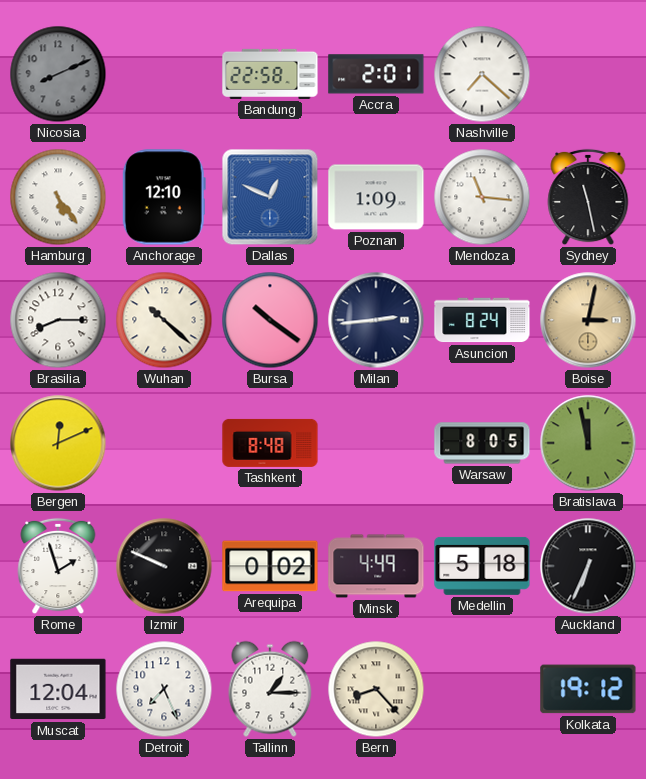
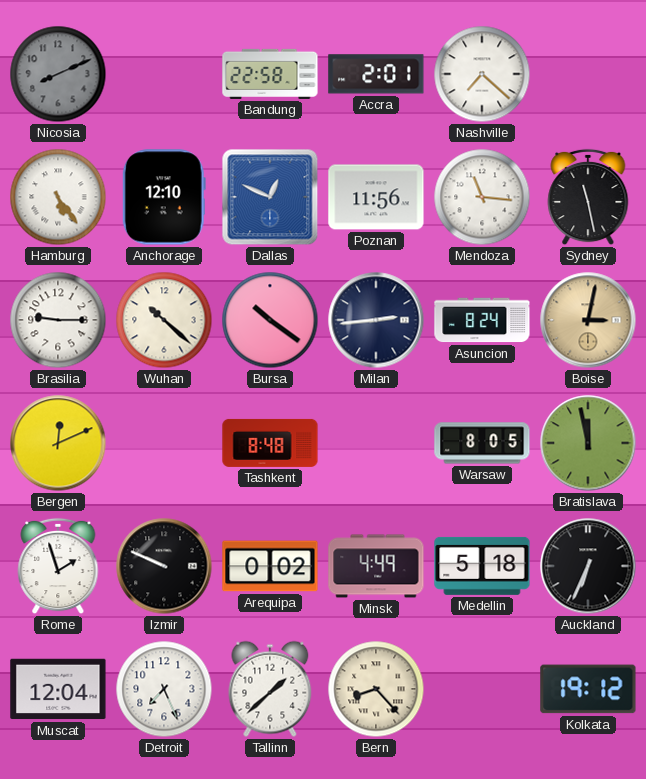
Poznan: 1:09 -> 11:56
Brasilia: 8:15 -> 9:15
Tallinn: 1:15 -> 1:38
